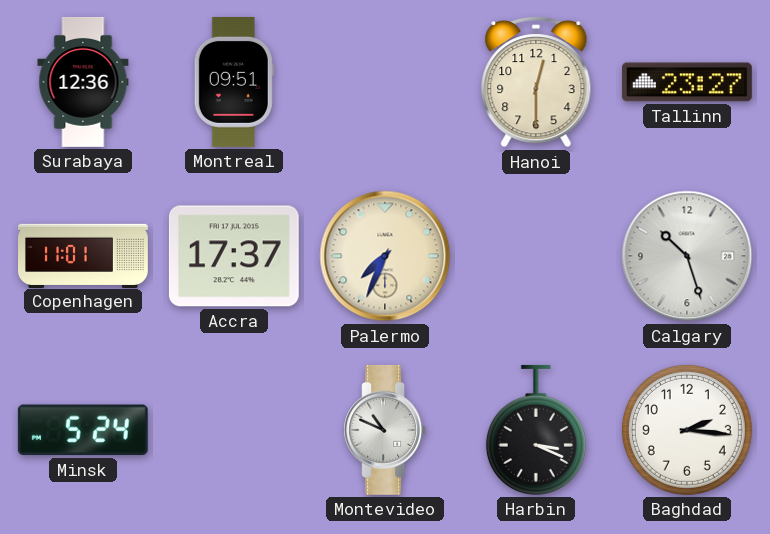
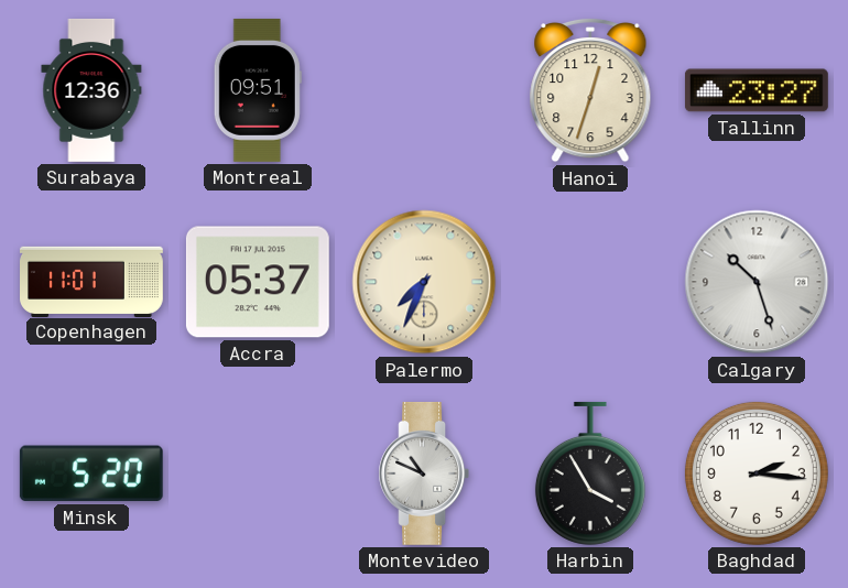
Hanoi: 12:30 -> 12:33
Accra: 17:37 -> 05:37
Minsk: 5:24 -> 5:20
Harbin: 3:19 -> 3:55
